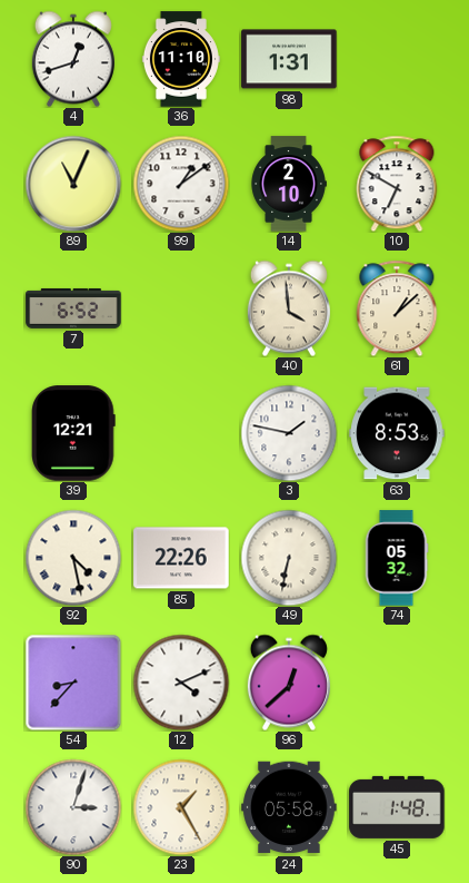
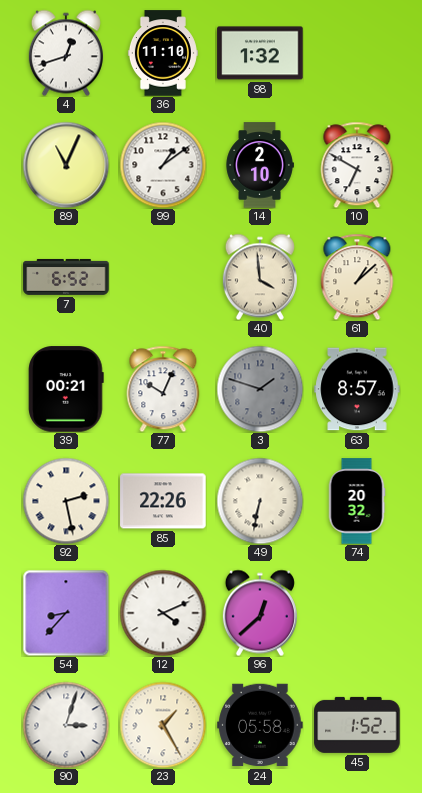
98: 1:31 -> 1:32
39: 12:21 -> 00:21
77: none -> 10:04
3: 1:47 -> 1:48
3 dial: white -> grey
63: 8:53 -> 8:57
92: 4:28 -> 2:28
74: 05:32 -> 20:32
45: 1:48 -> 1:52
